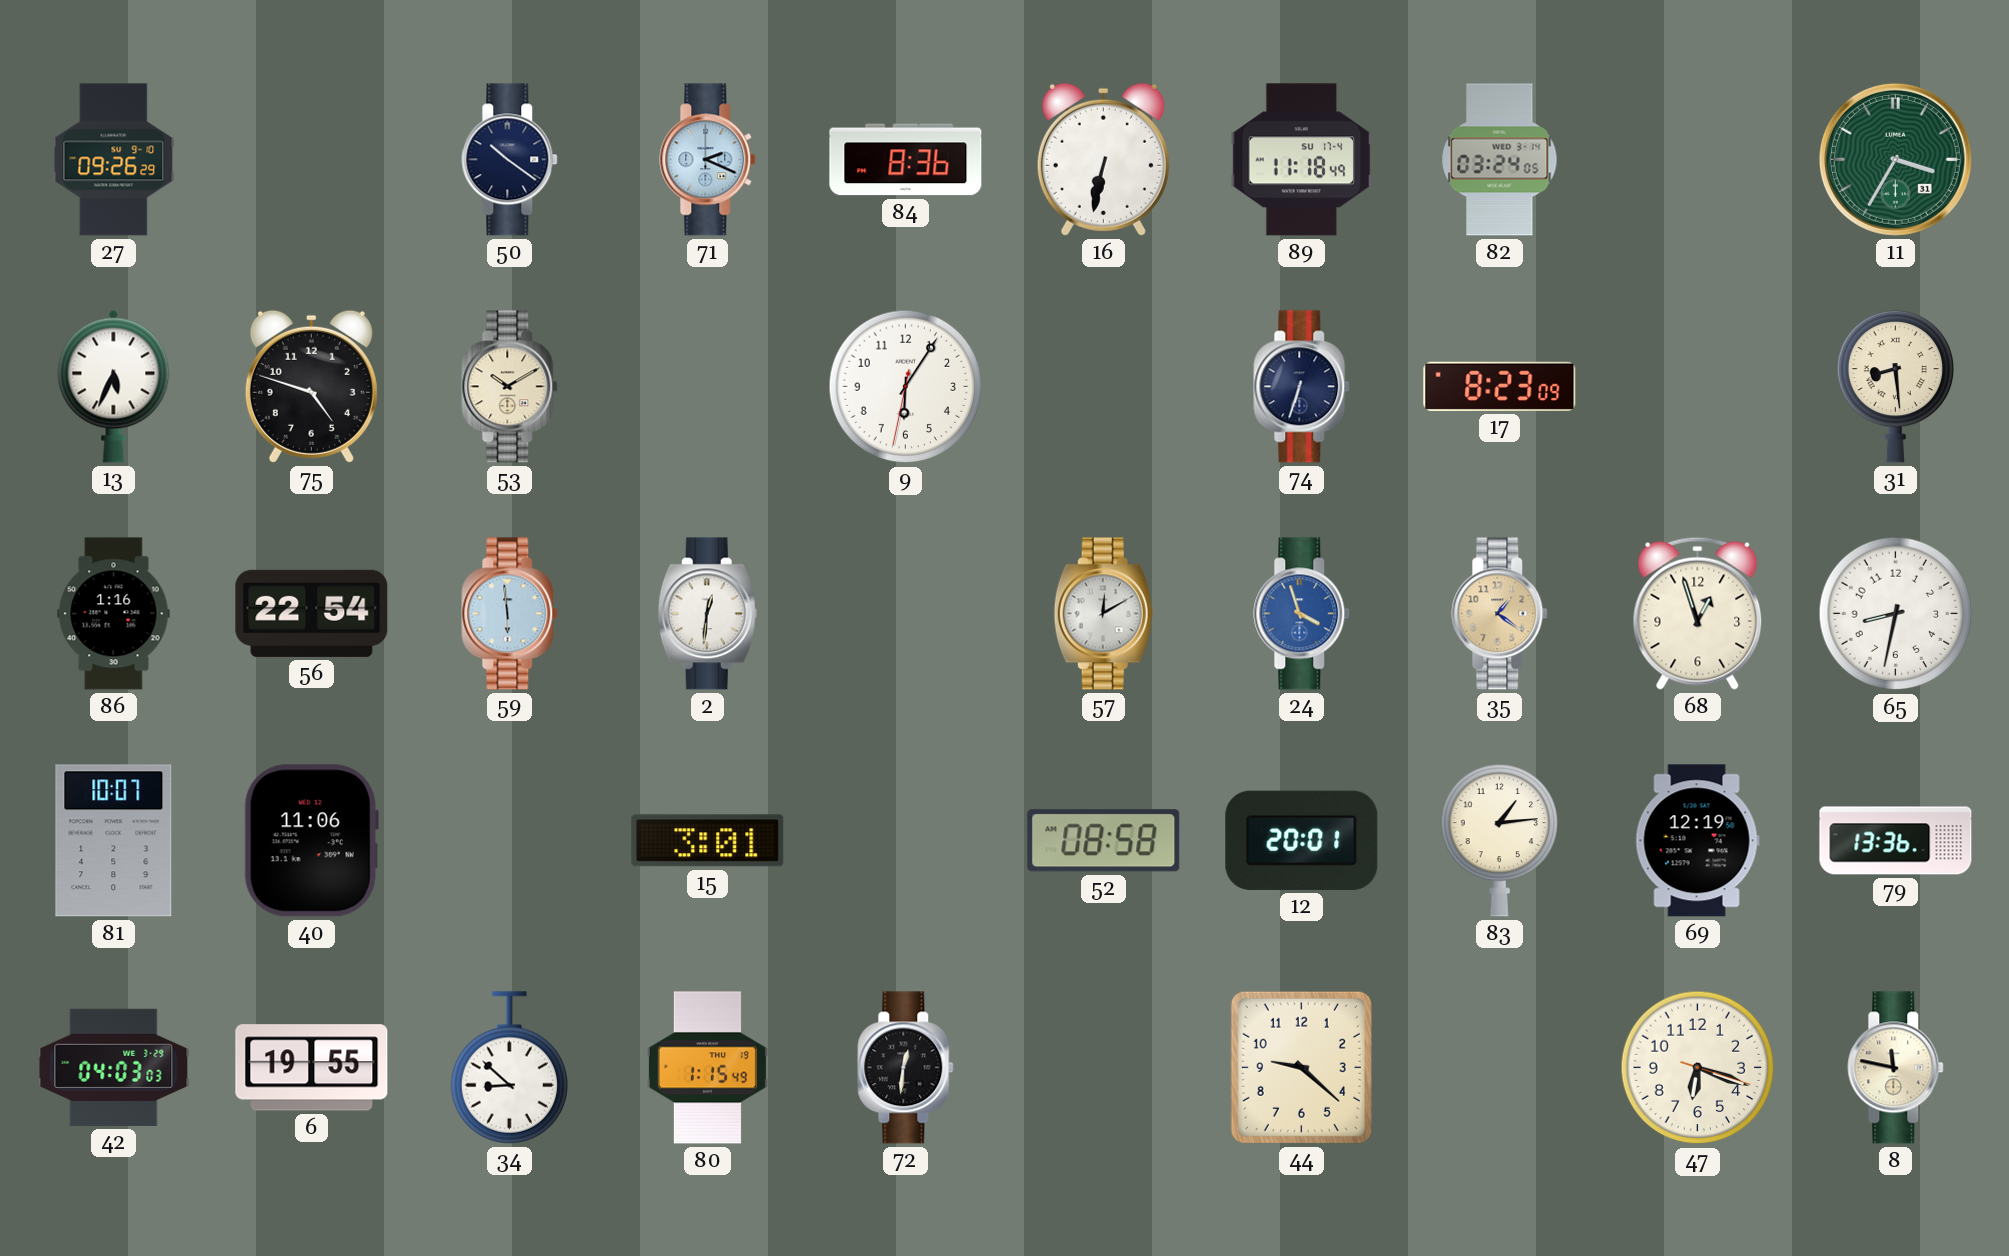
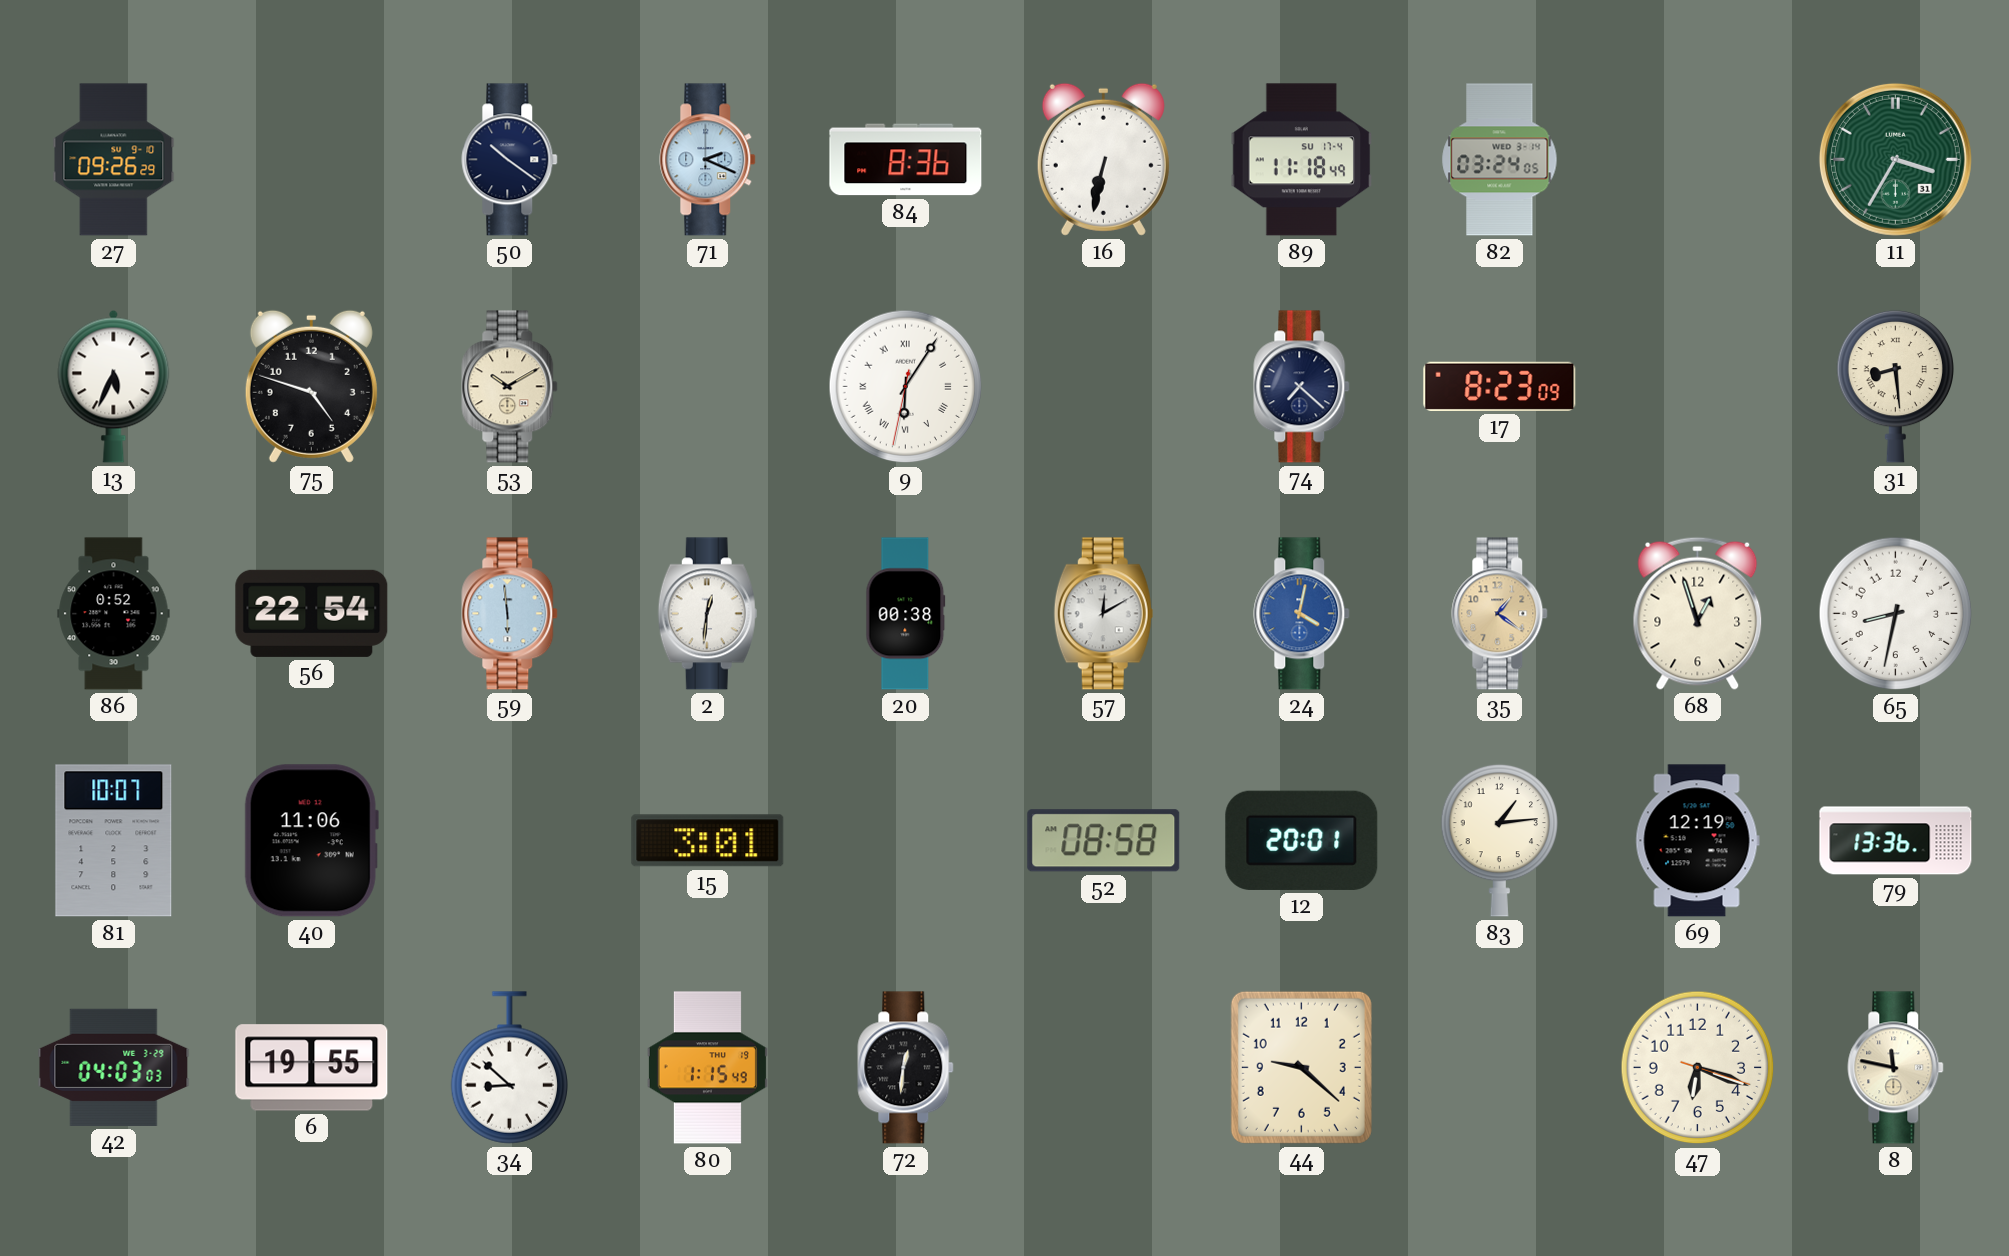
9 numerals: Arabic -> Roman
74: 6:33 -> 7:22
86: 1:16 -> 0:52
20: none -> 00:38
24: 3:57 -> 4:02
